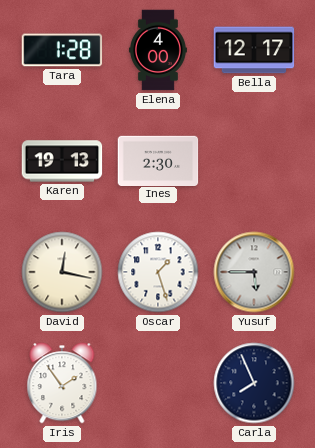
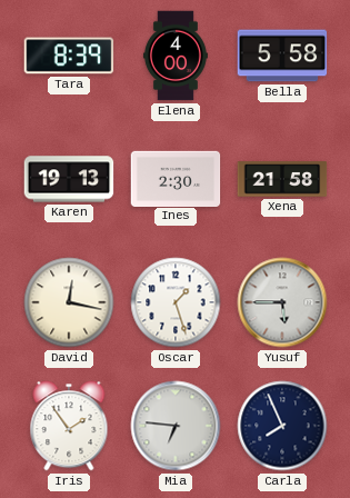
Tara: 1:28 -> 8:39
Bella: 12:17 -> 5:58
Xena: none -> 21:58
Mia: none -> 6:46
